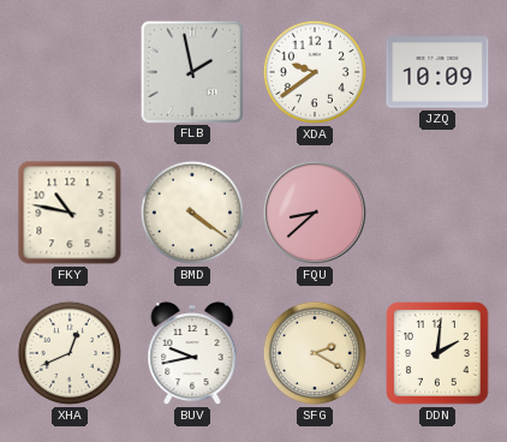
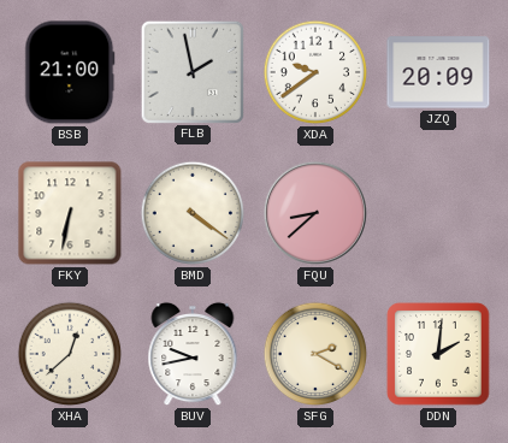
BSB: none -> 21:00
JZQ: 10:09 -> 20:09
FKY: 10:47 -> 6:32
XHA: 12:41 -> 12:38
